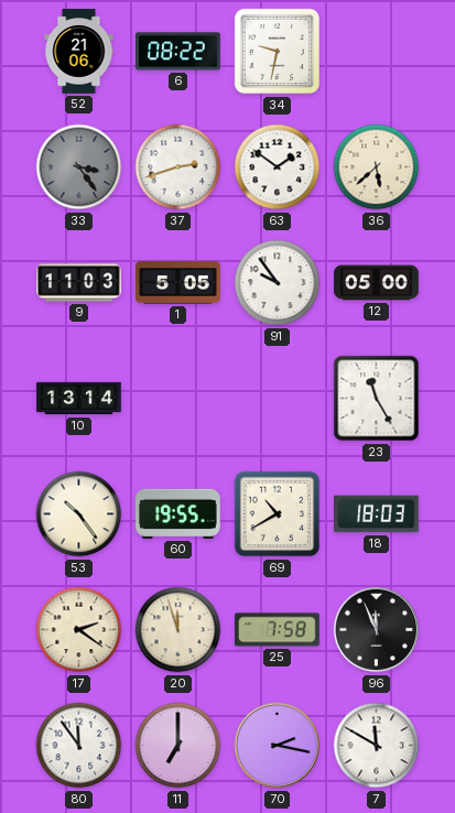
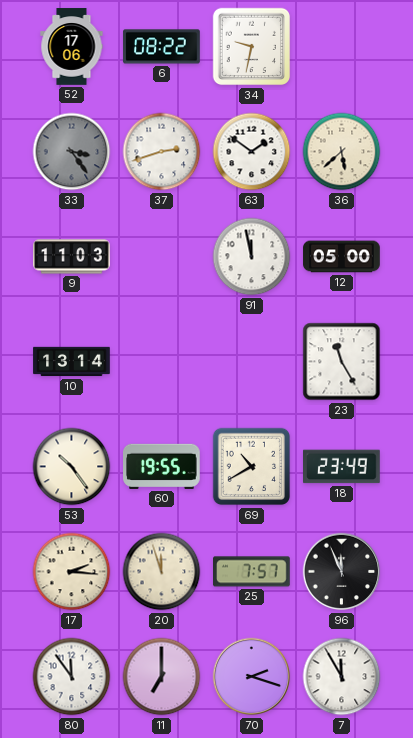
52: 21:06 -> 17:06
1: 5:05 -> none
91: 9:54 -> 11:58
18: 18:03 -> 23:49
17: 2:21 -> 2:16
25: 7:58 -> 7:57
70: 2:17 -> 2:18
7: 11:50 -> 11:55
